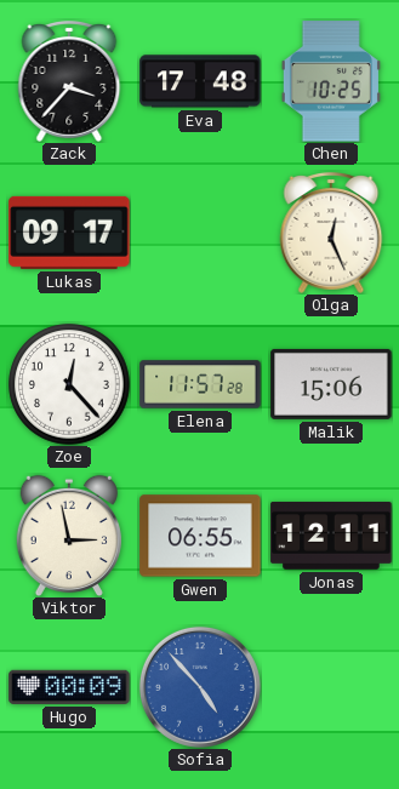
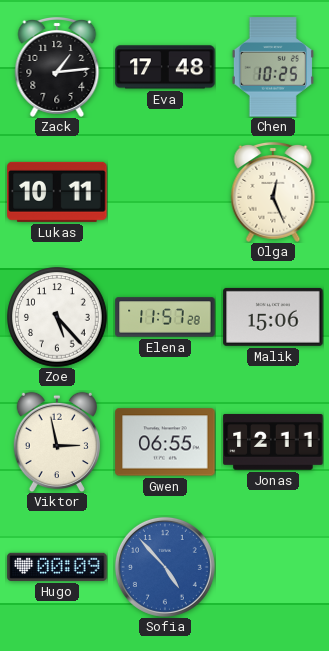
Zack: 3:37 -> 1:14
Lukas: 09:17 -> 10:11
Zoe: 12:23 -> 5:23
